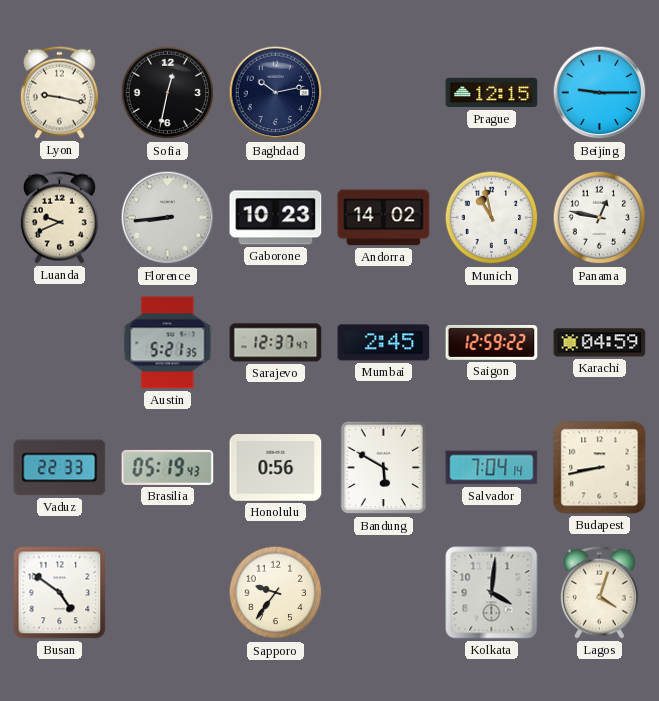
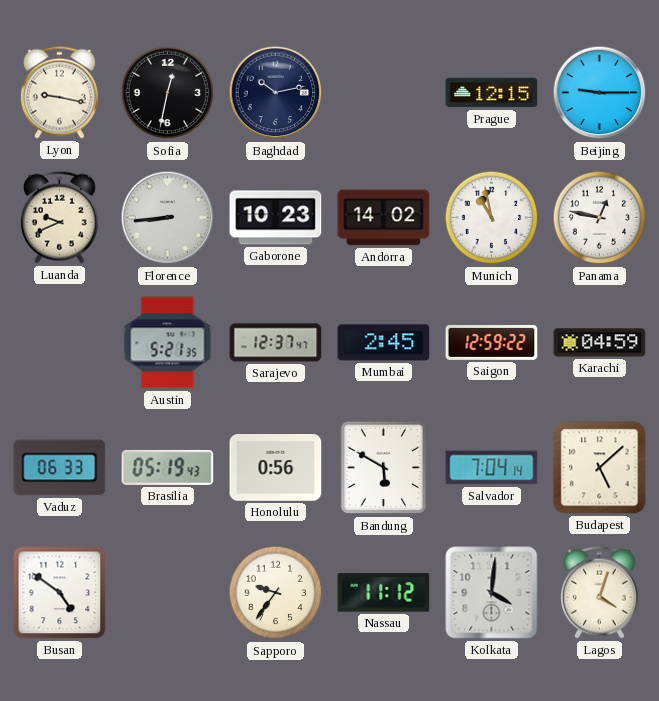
Vaduz: 22:33 -> 06:33
Budapest: 8:43 -> 5:08
Nassau: none -> 11:12
